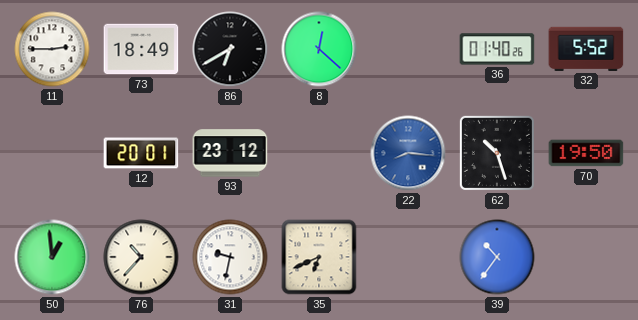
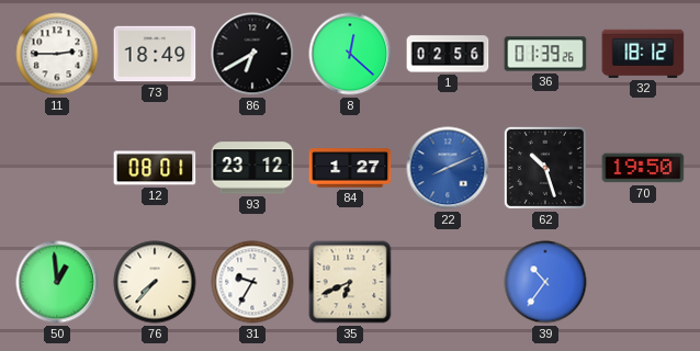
1: none -> 02:56
36: 01:40 -> 01:39
32: 5:52 -> 18:12
12: 20:01 -> 08:01
84: none -> 1:27
22: 8:16 -> 8:11
76: 10:37 -> 7:37
31: 9:32 -> 9:35
